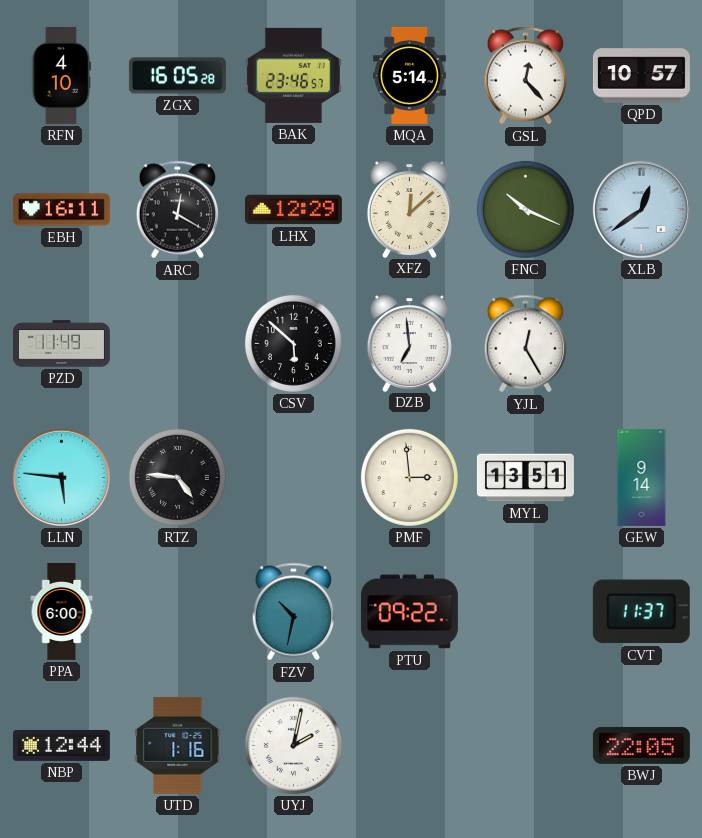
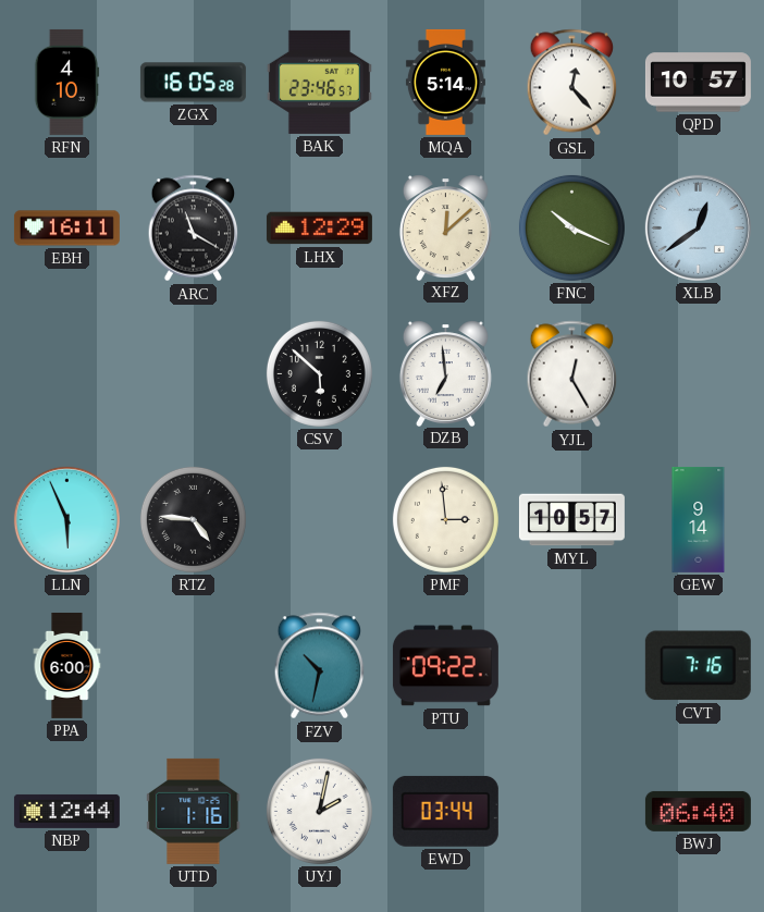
ARC: 12:20 -> 11:20
PZD: 11:49 -> none
LLN: 5:46 -> 5:56
MYL: 13:51 -> 10:57
CVT: 11:37 -> 7:16
EWD: none -> 03:44
BWJ: 22:05 -> 06:40
